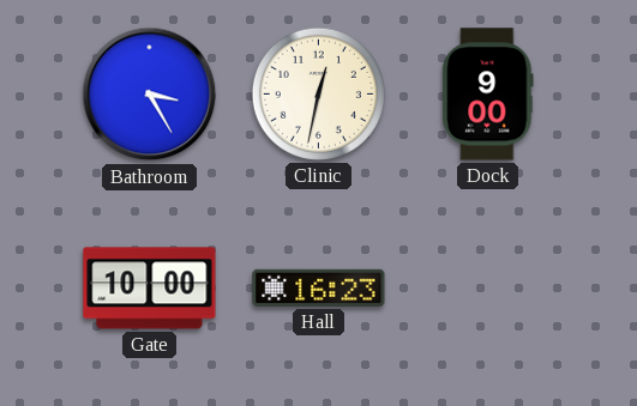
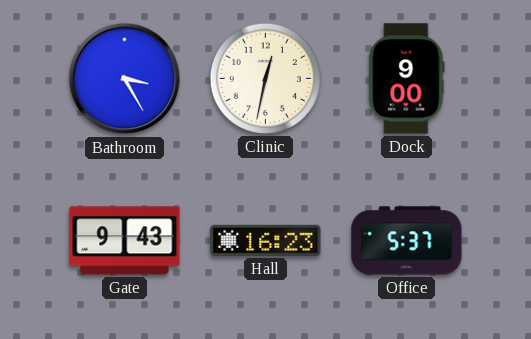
Gate: 10:00 -> 9:43
Office: none -> 5:37
